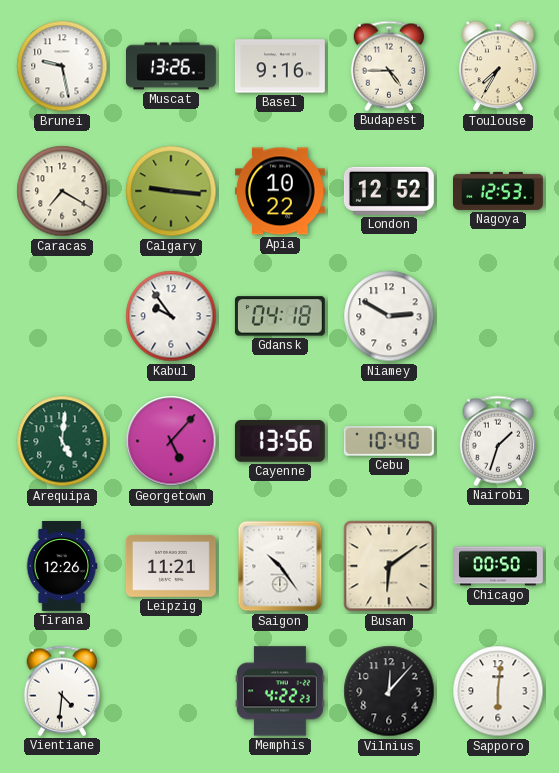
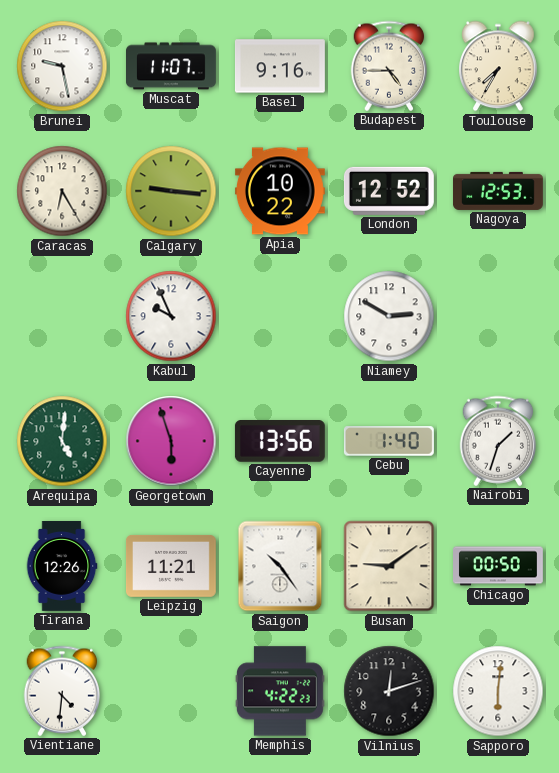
Muscat: 13:26 -> 11:07
Caracas: 7:20 -> 6:25
Kabul: 9:54 -> 9:56
Gdansk: 04:18 -> none
Georgetown: 5:07 -> 5:57
Cebu: 10:40 -> 1:40
Busan: 6:09 -> 9:09
Vilnius: 12:07 -> 12:12
